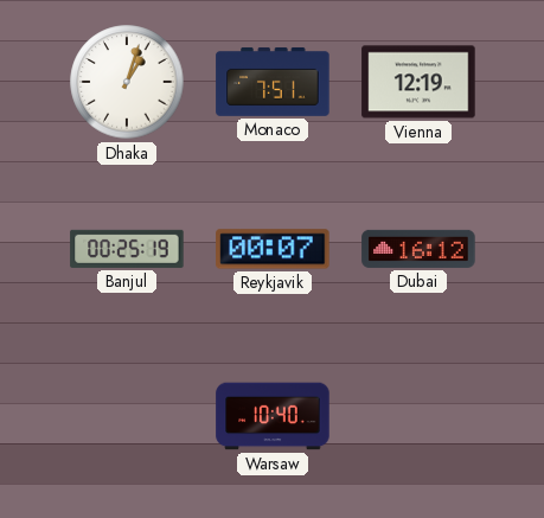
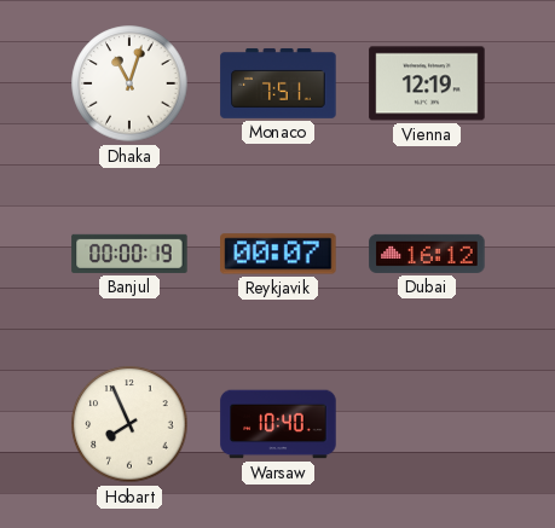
Dhaka: 1:03 -> 11:03
Banjul: 00:25 -> 00:00
Hobart: none -> 7:56
